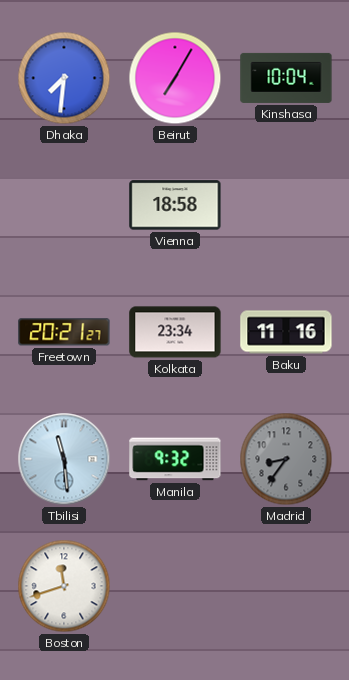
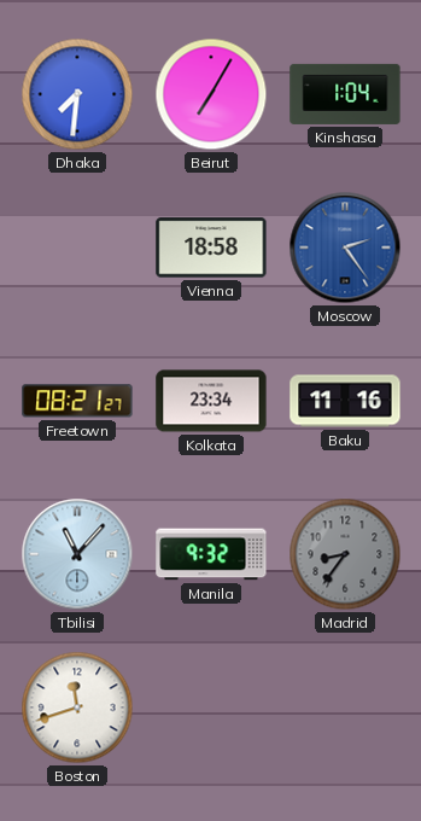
Kinshasa: 10:04 -> 1:04
Moscow: none -> 2:24
Freetown: 20:21 -> 08:21
Tbilisi: 11:29 -> 11:07
